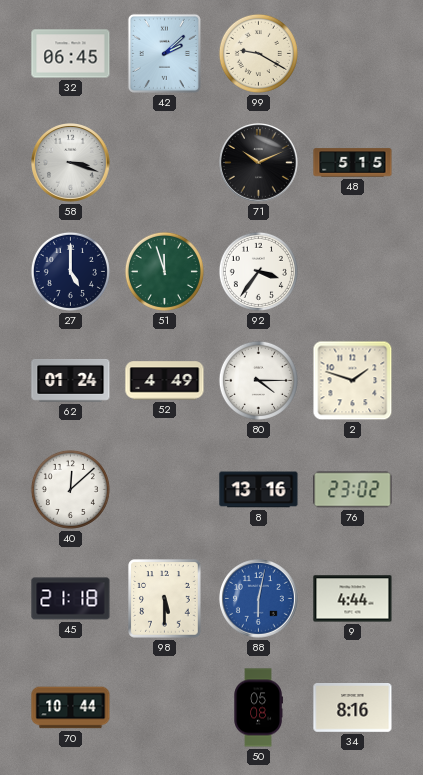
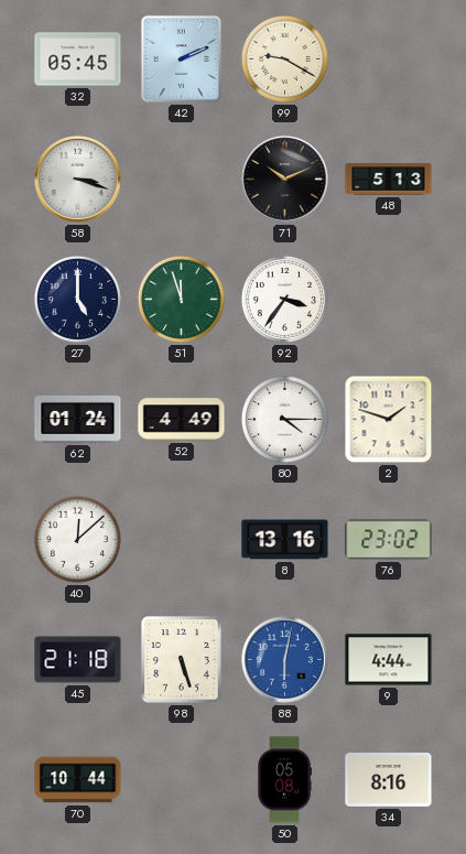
32: 06:45 -> 05:45
42: 2:08 -> 2:11
48: 5:15 -> 5:13
98: 5:30 -> 5:27
